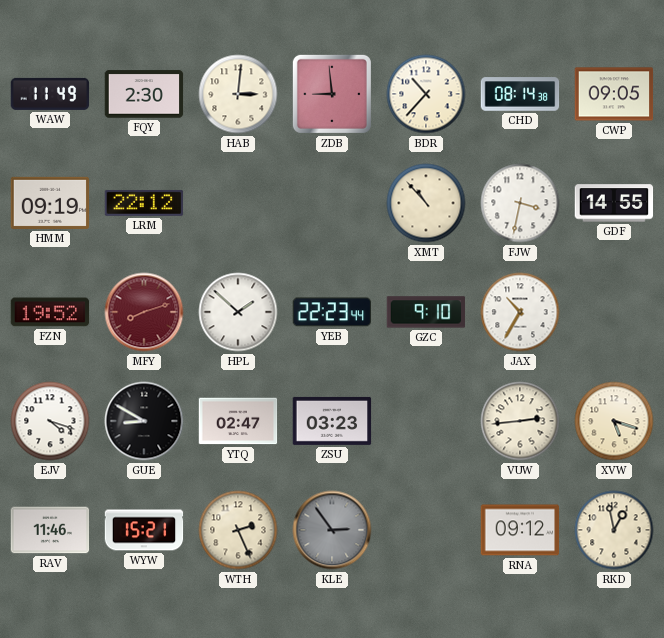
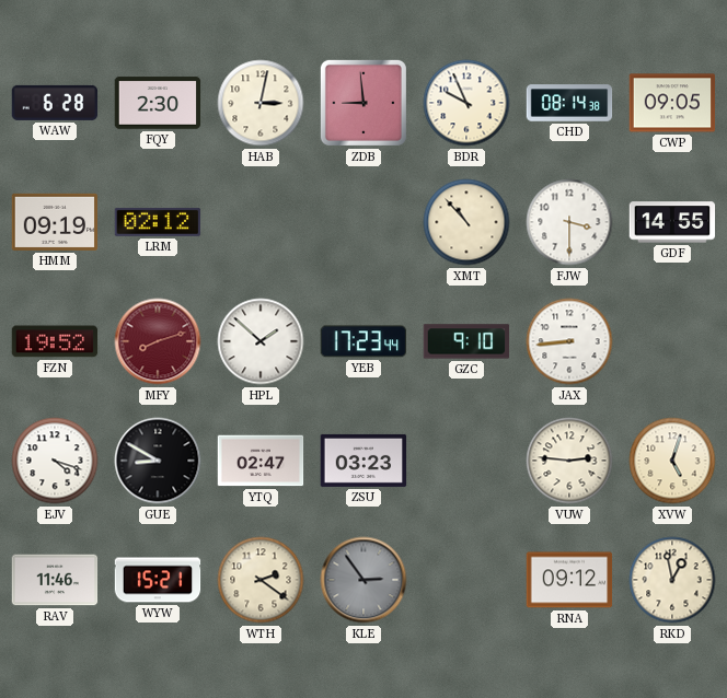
WAW: 11:49 -> 6:28
HAB: 3:01 -> 3:02
BDR: 10:37 -> 9:56
LRM: 22:12 -> 02:12
FJW: 3:32 -> 3:30
YEB: 22:23 -> 17:23
JAX: 10:35 -> 8:44
VUW: 2:44 -> 2:46
XVW: 5:18 -> 5:03
WTH: 2:26 -> 2:21
